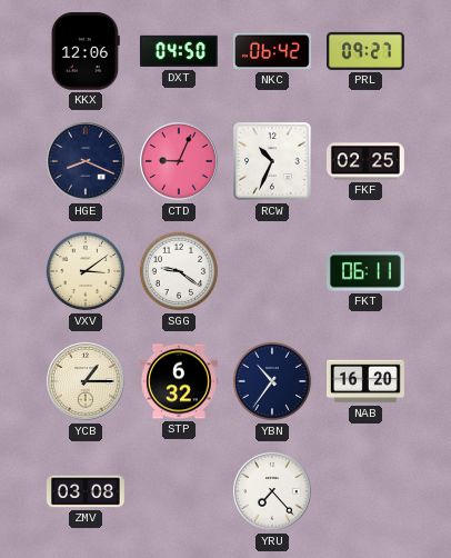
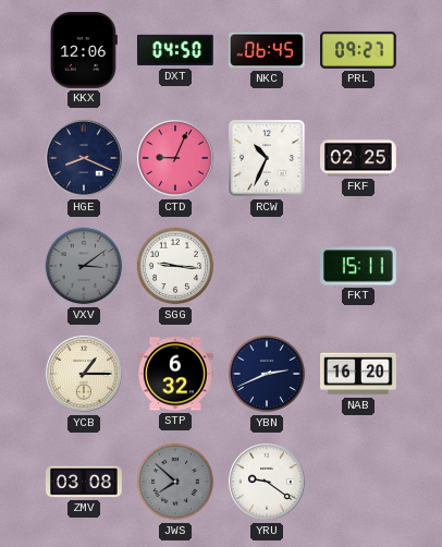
NKC: 06:42 -> 06:45
VXV dial: cream -> grey
SGG: 9:21 -> 9:16
FKT: 06:11 -> 15:11
YBN: 10:36 -> 2:41
JWS: none -> 7:52
YRU: 7:23 -> 9:21
